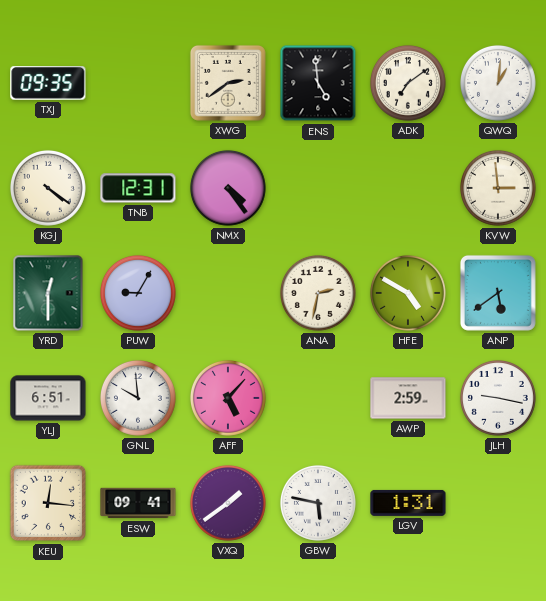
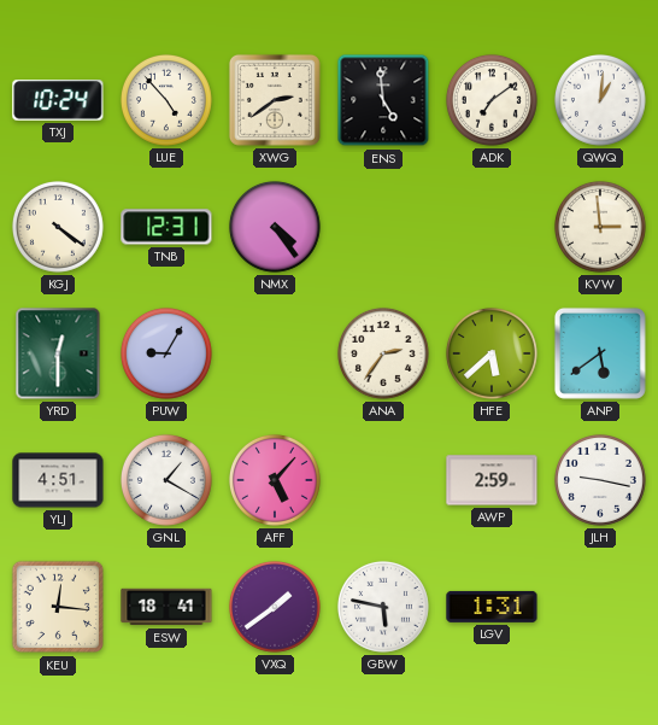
TXJ: 09:35 -> 10:24
LUE: none -> 4:53
ANA: 2:32 -> 2:36
HFE: 4:50 -> 5:38
YLJ: 6:51 -> 4:51
GNL: 9:59 -> 1:20
ESW: 09:41 -> 18:41
